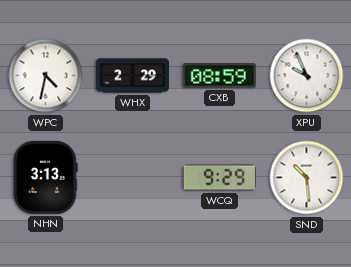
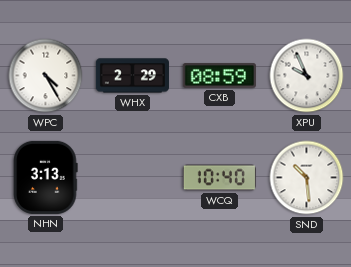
WPC: 4:32 -> 4:25
WCQ: 9:29 -> 10:40
